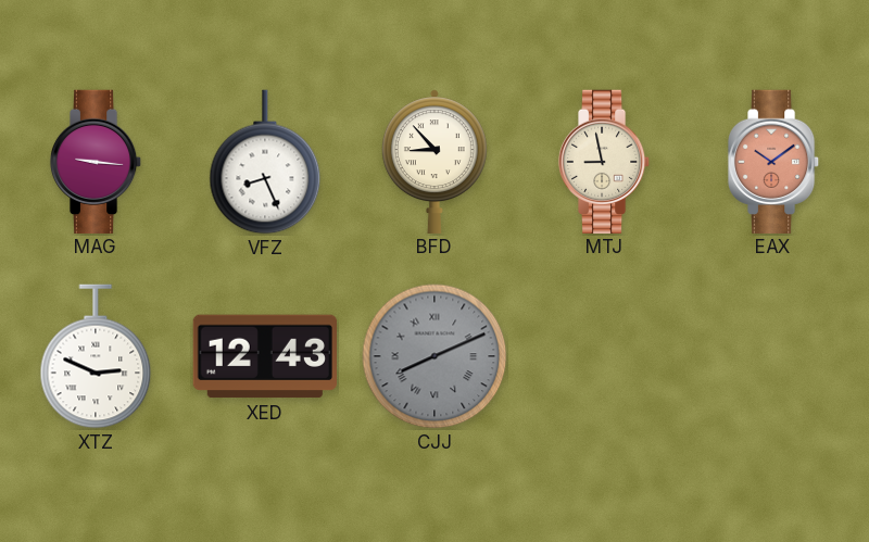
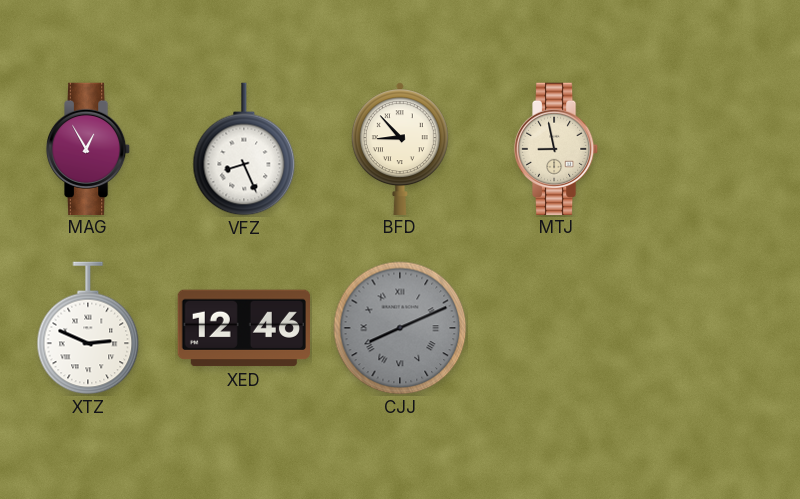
MAG: 9:16 -> 12:55
EAX: 10:09 -> none
XED: 12:43 -> 12:46
